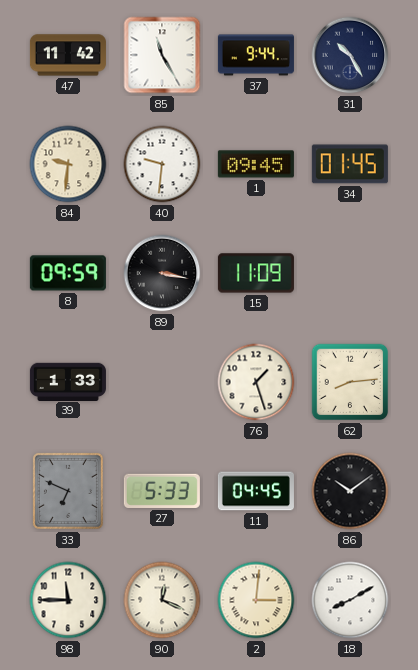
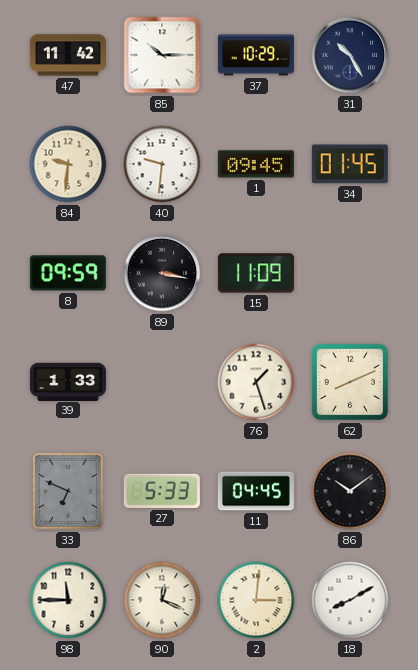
85: 11:25 -> 10:15
37: 9:44 -> 10:29
62: 8:14 -> 8:11
